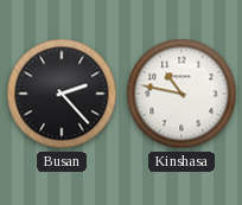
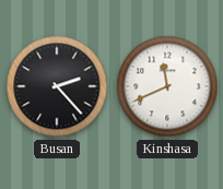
Kinshasa: 10:47 -> 11:41
